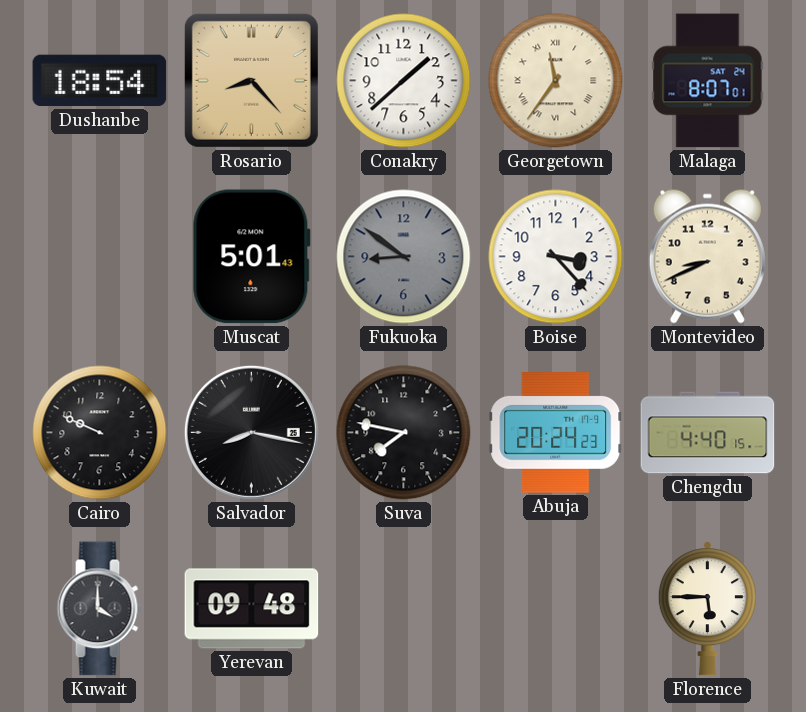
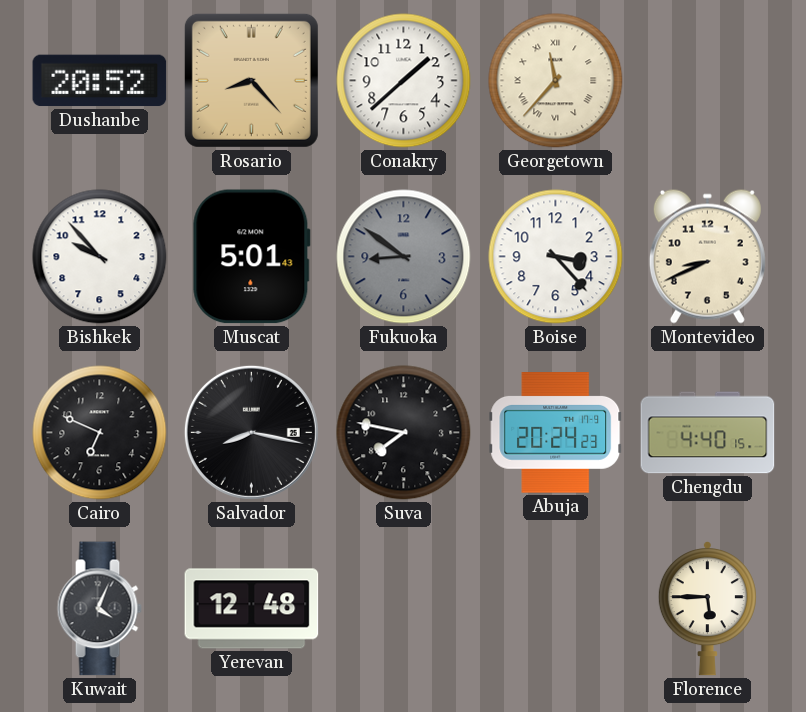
Dushanbe: 18:54 -> 20:52
Georgetown: 11:36 -> 11:37
Malaga: 8:07 -> none
Bishkek: none -> 9:53
Cairo: 9:49 -> 6:49
Kuwait: 4:00 -> 4:04
Yerevan: 09:48 -> 12:48
